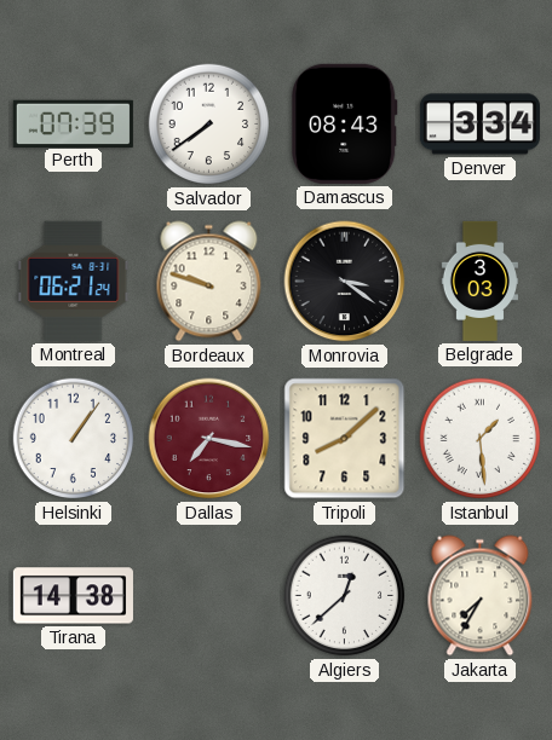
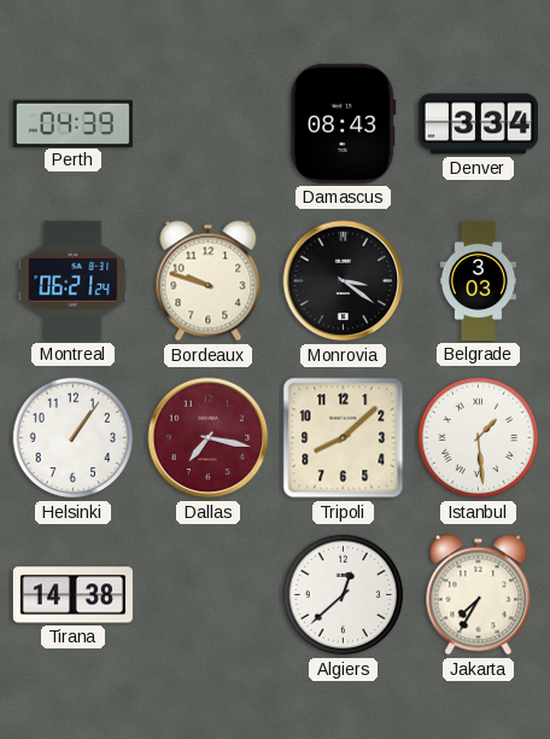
Perth: 07:39 -> 04:39
Salvador: 7:39 -> none
